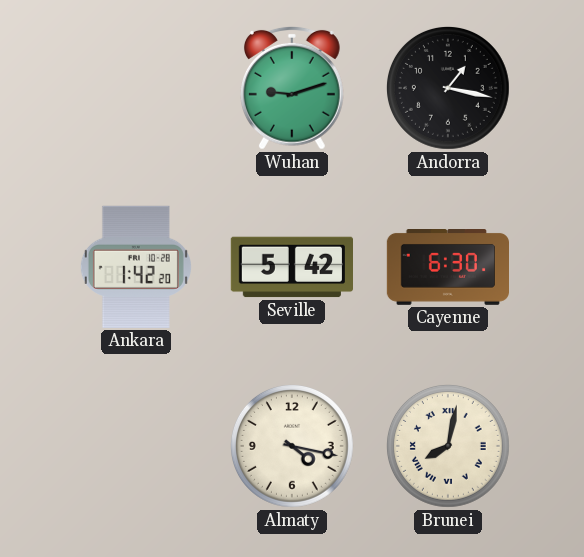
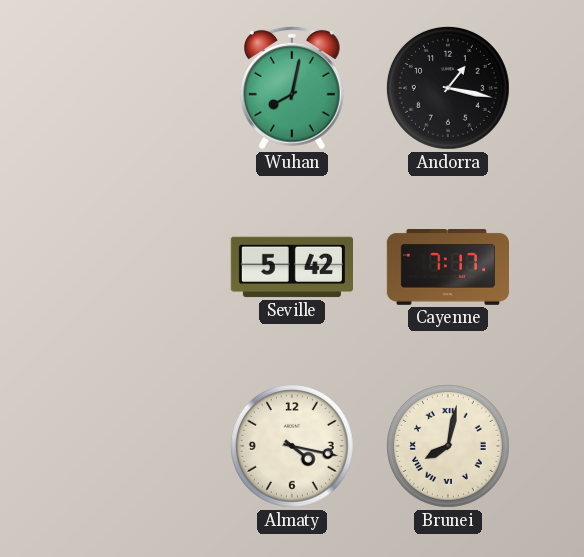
Wuhan: 9:12 -> 8:02
Ankara: 1:42 -> none
Cayenne: 6:30 -> 7:17
